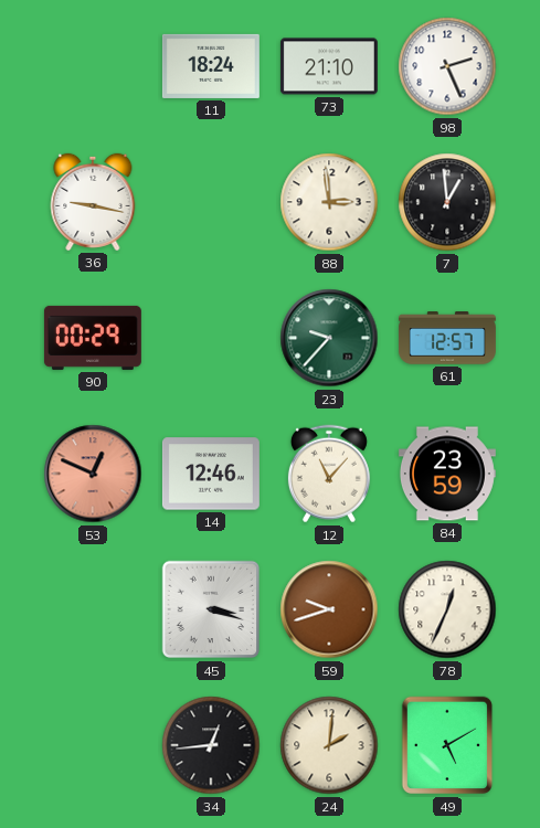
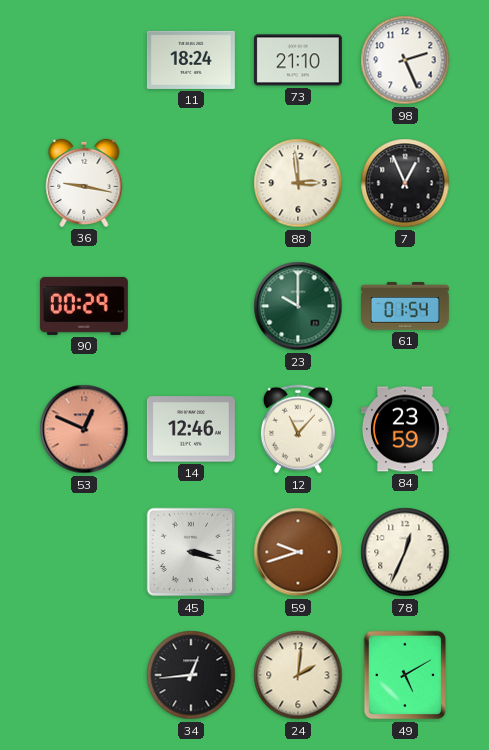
7: 12:59 -> 12:56
23: 9:37 -> 10:00
61: 12:57 -> 01:54
